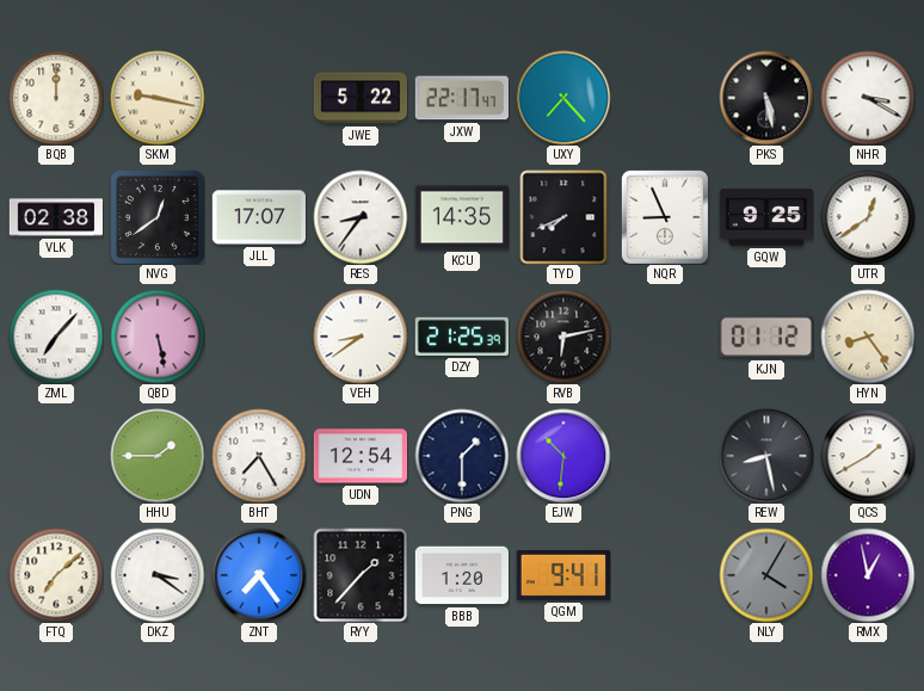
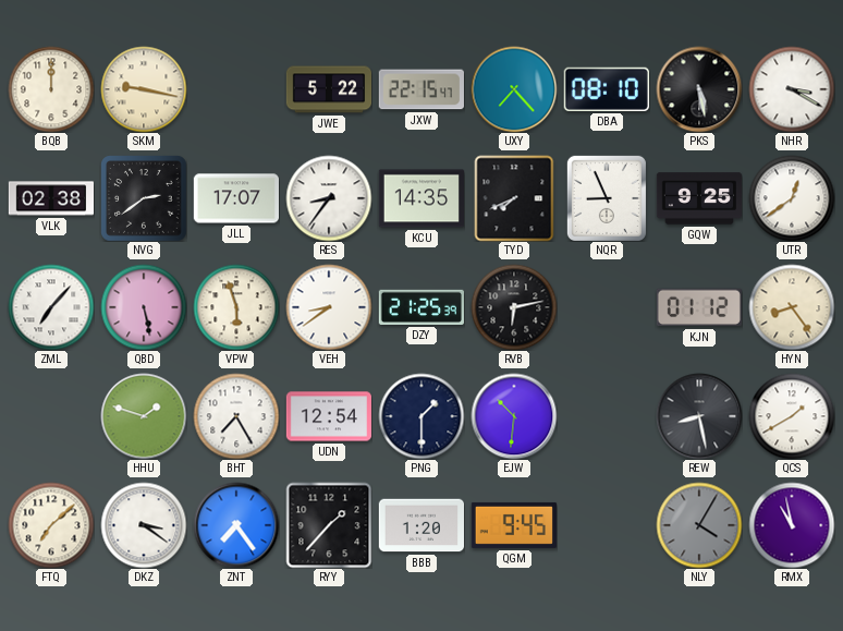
JXW: 22:17 -> 22:15
DBA: none -> 08:10
NVG: 12:39 -> 2:39
VPW: none -> 5:57
HHU: 1:45 -> 1:48
QGM: 9:41 -> 9:45
RMX: 12:58 -> 10:58
